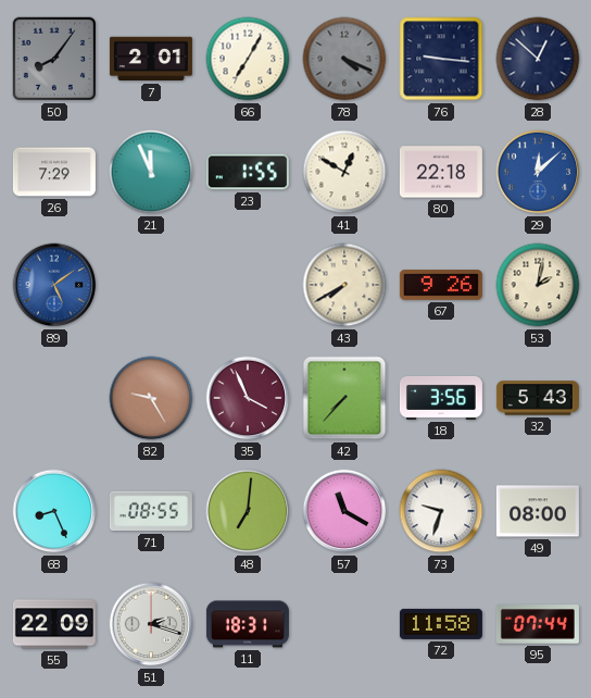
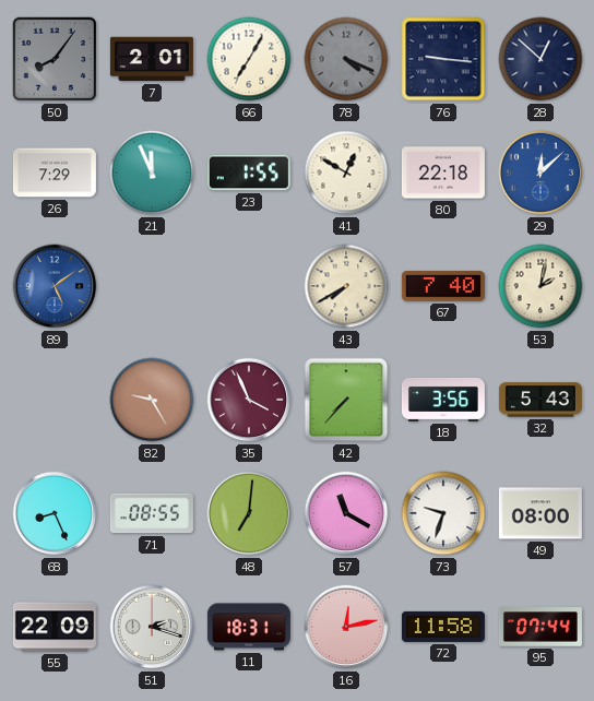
67: 9:26 -> 7:40
16: none -> 12:13
